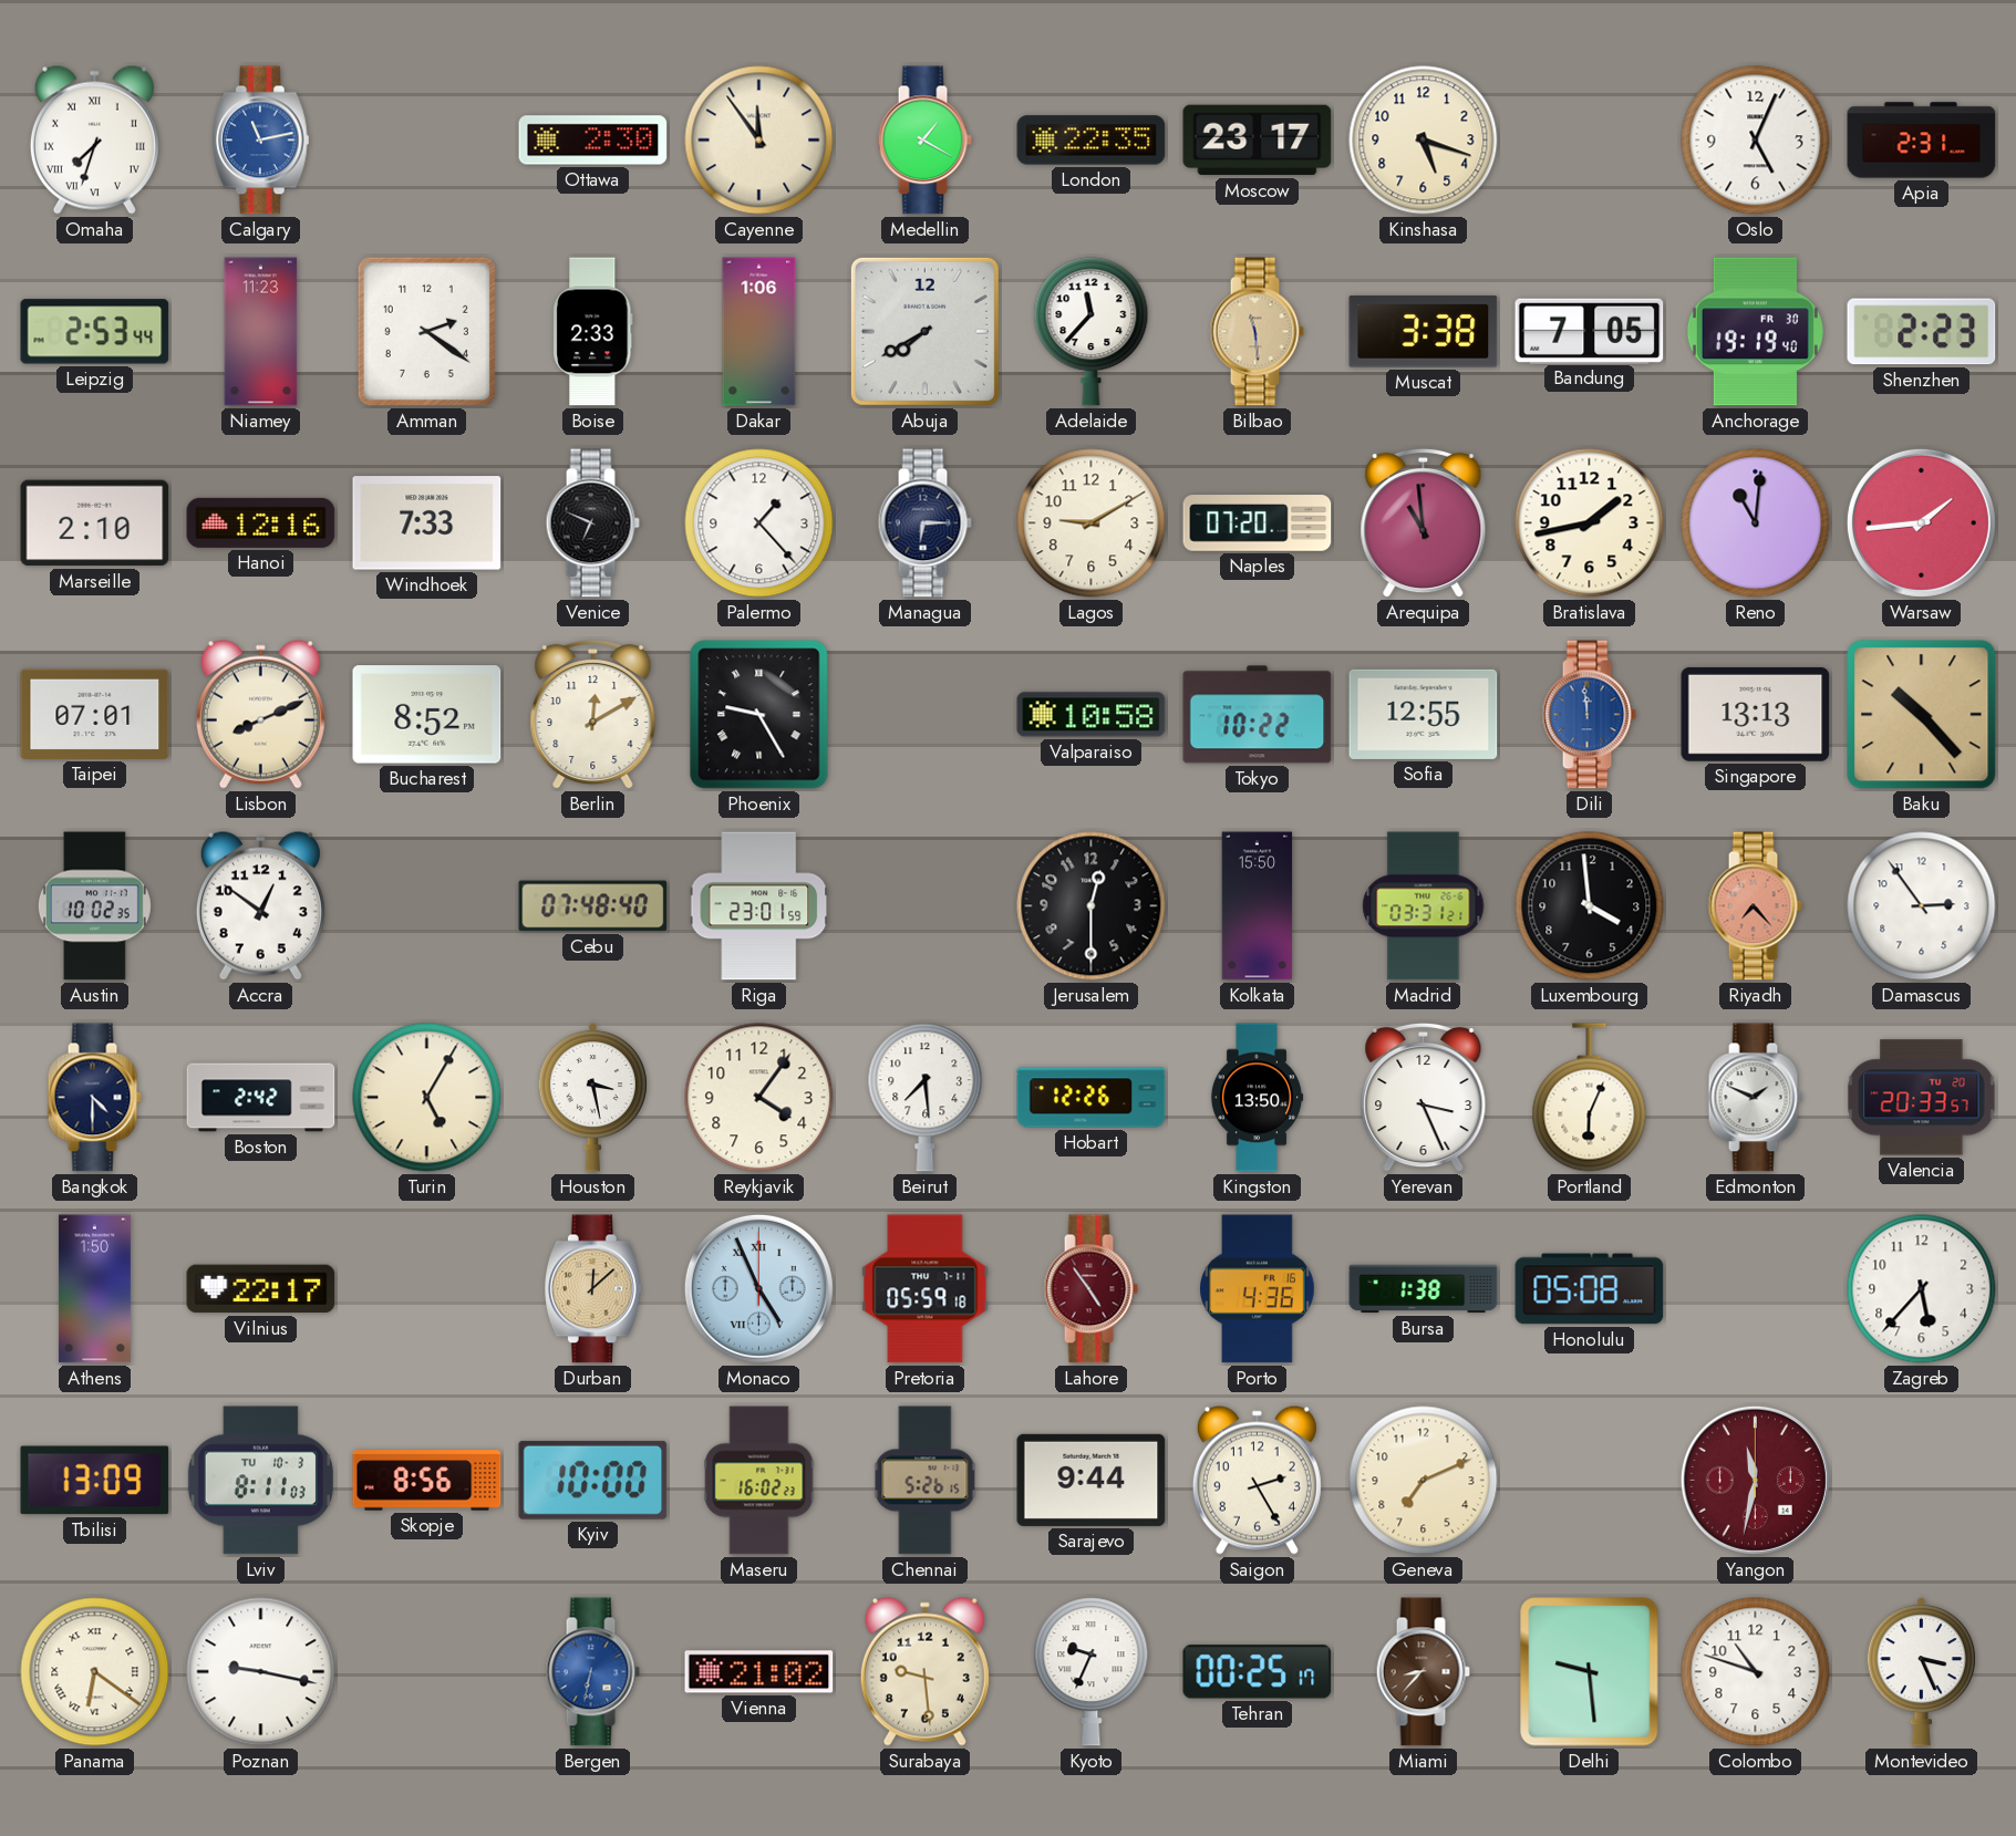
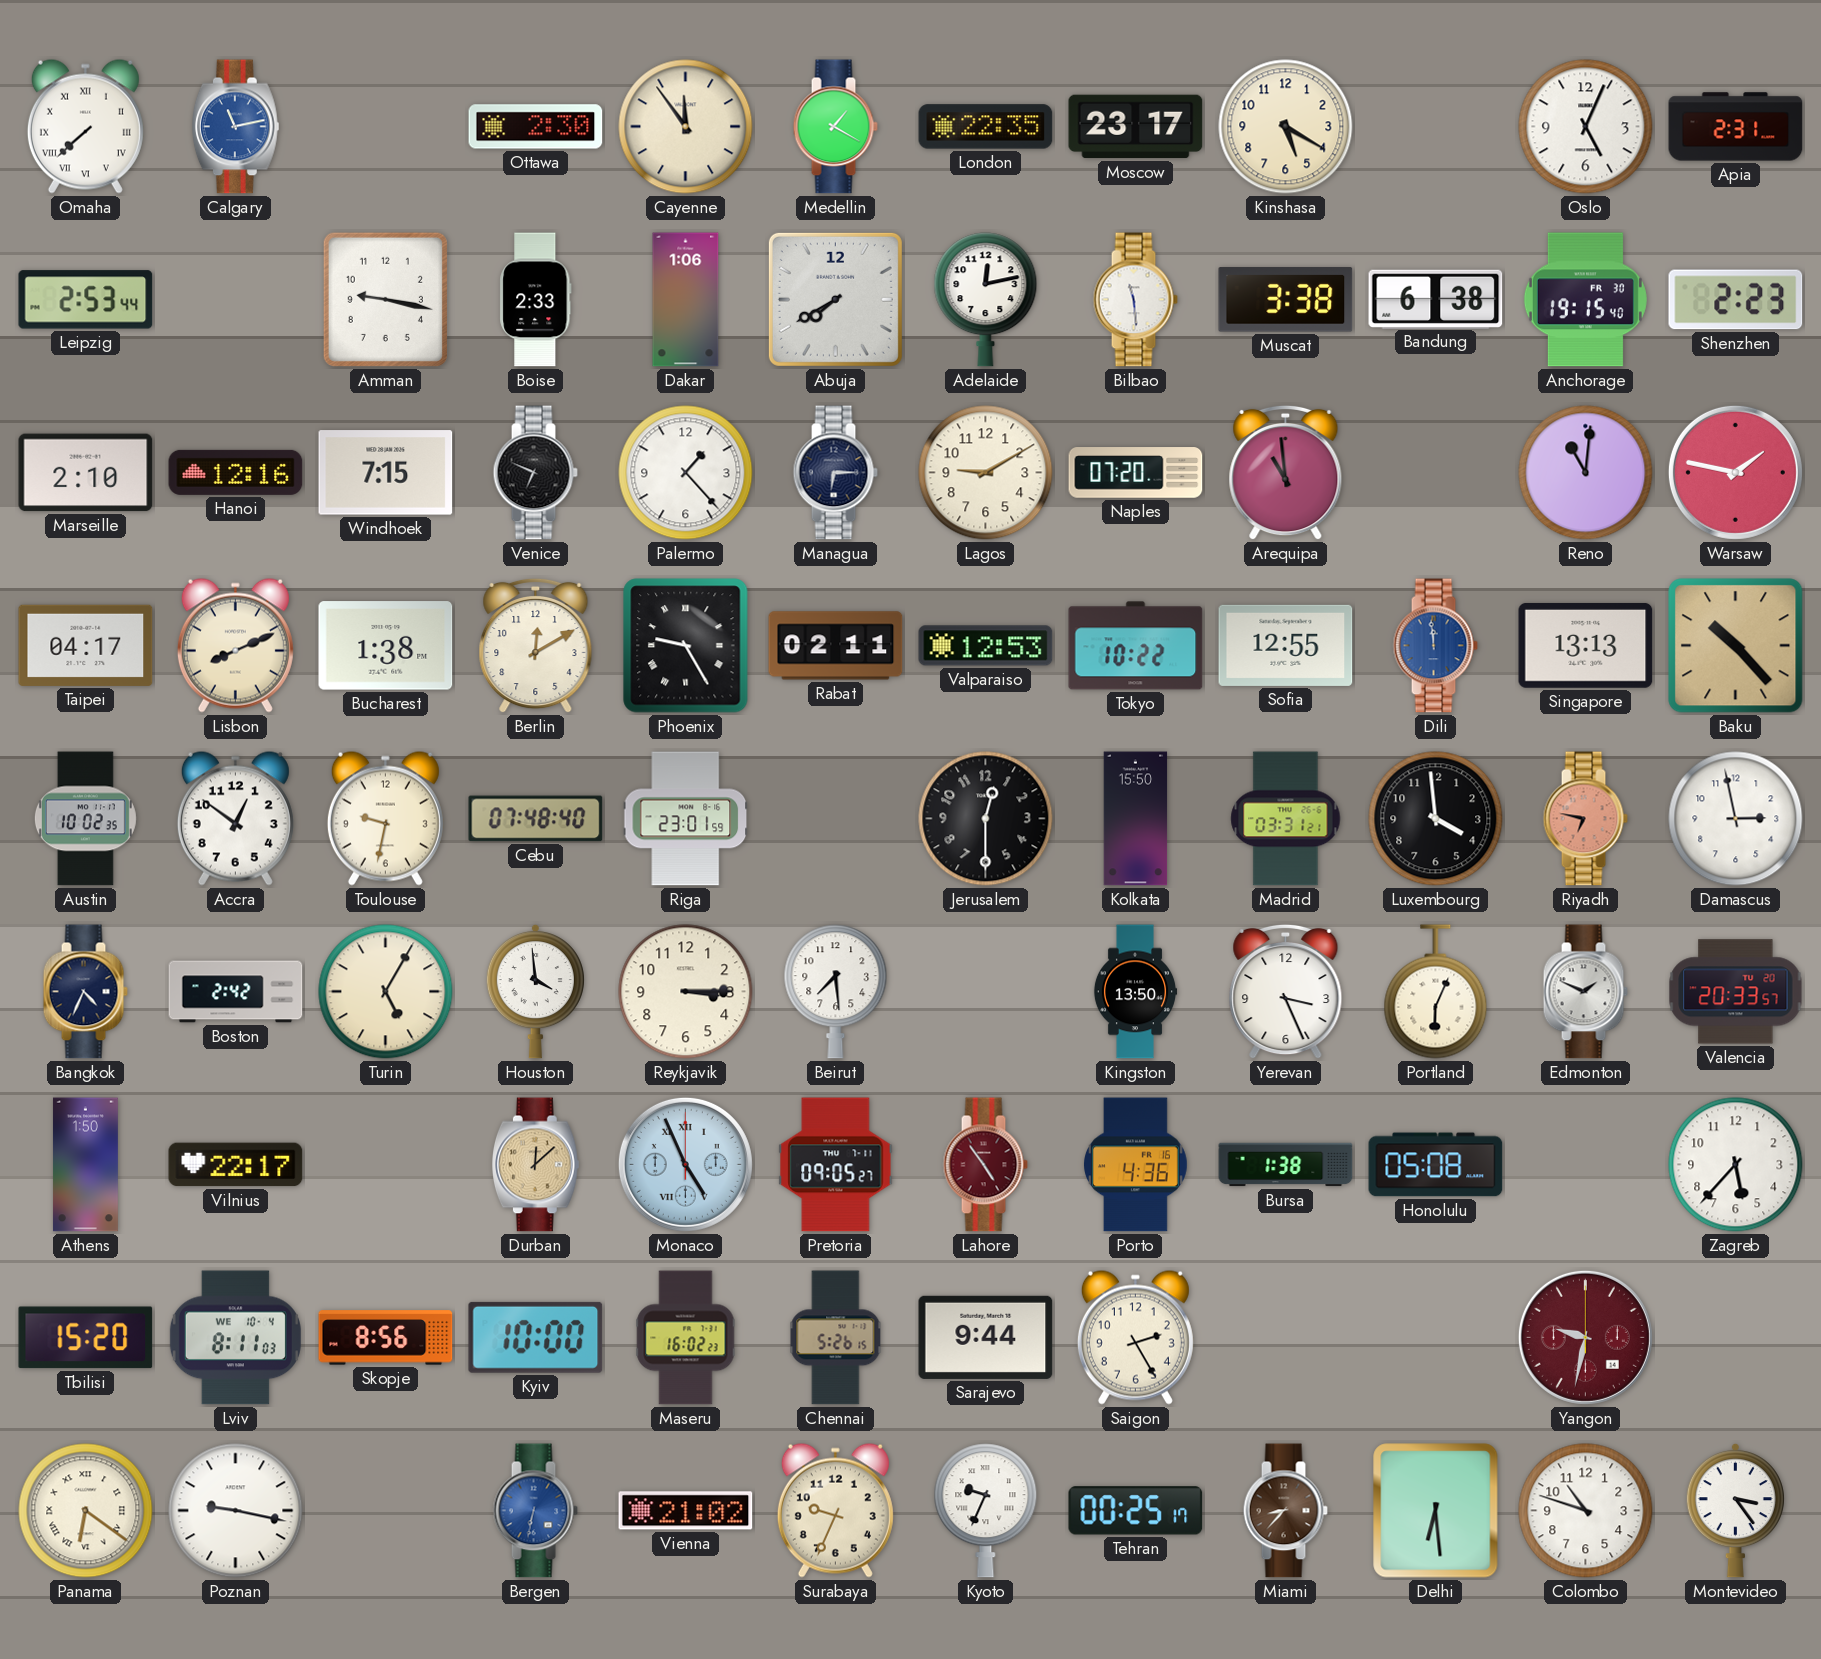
Omaha: 7:33 -> 7:38
Kinshasa: 5:18 -> 5:20
Niamey: 11:23 -> none
Amman: 2:21 -> 9:17
Adelaide: 11:37 -> 12:13
Bilbao dial: champagne -> white
Bandung: 7:05 -> 6:38
Anchorage: 19:19 -> 19:15
Windhoek: 7:33 -> 7:15
Bratislava: 1:43 -> none
Warsaw: 1:44 -> 1:47
Taipei: 07:01 -> 04:17
Bucharest: 8:52 -> 1:38
Rabat: none -> 02:11
Valparaiso: 10:58 -> 12:53
Toulouse: none -> 9:32
Riyadh: 7:23 -> 6:47
Damascus: 2:54 -> 2:58
Bangkok: 4:30 -> 4:34
Houston: 3:28 -> 3:59
Reykjavik: 4:06 -> 3:15
Hobart: 12:26 -> none
Pretoria: 05:59 -> 09:05
Tbilisi: 13:09 -> 15:20
Lviv date: TU 10-3 -> WE 10-4
Geneva: 7:11 -> none
Yangon: 11:32 -> 9:32
Surabaya: 9:29 -> 9:34
Delhi: 9:29 -> 6:29
Montevideo: 3:26 -> 3:24
